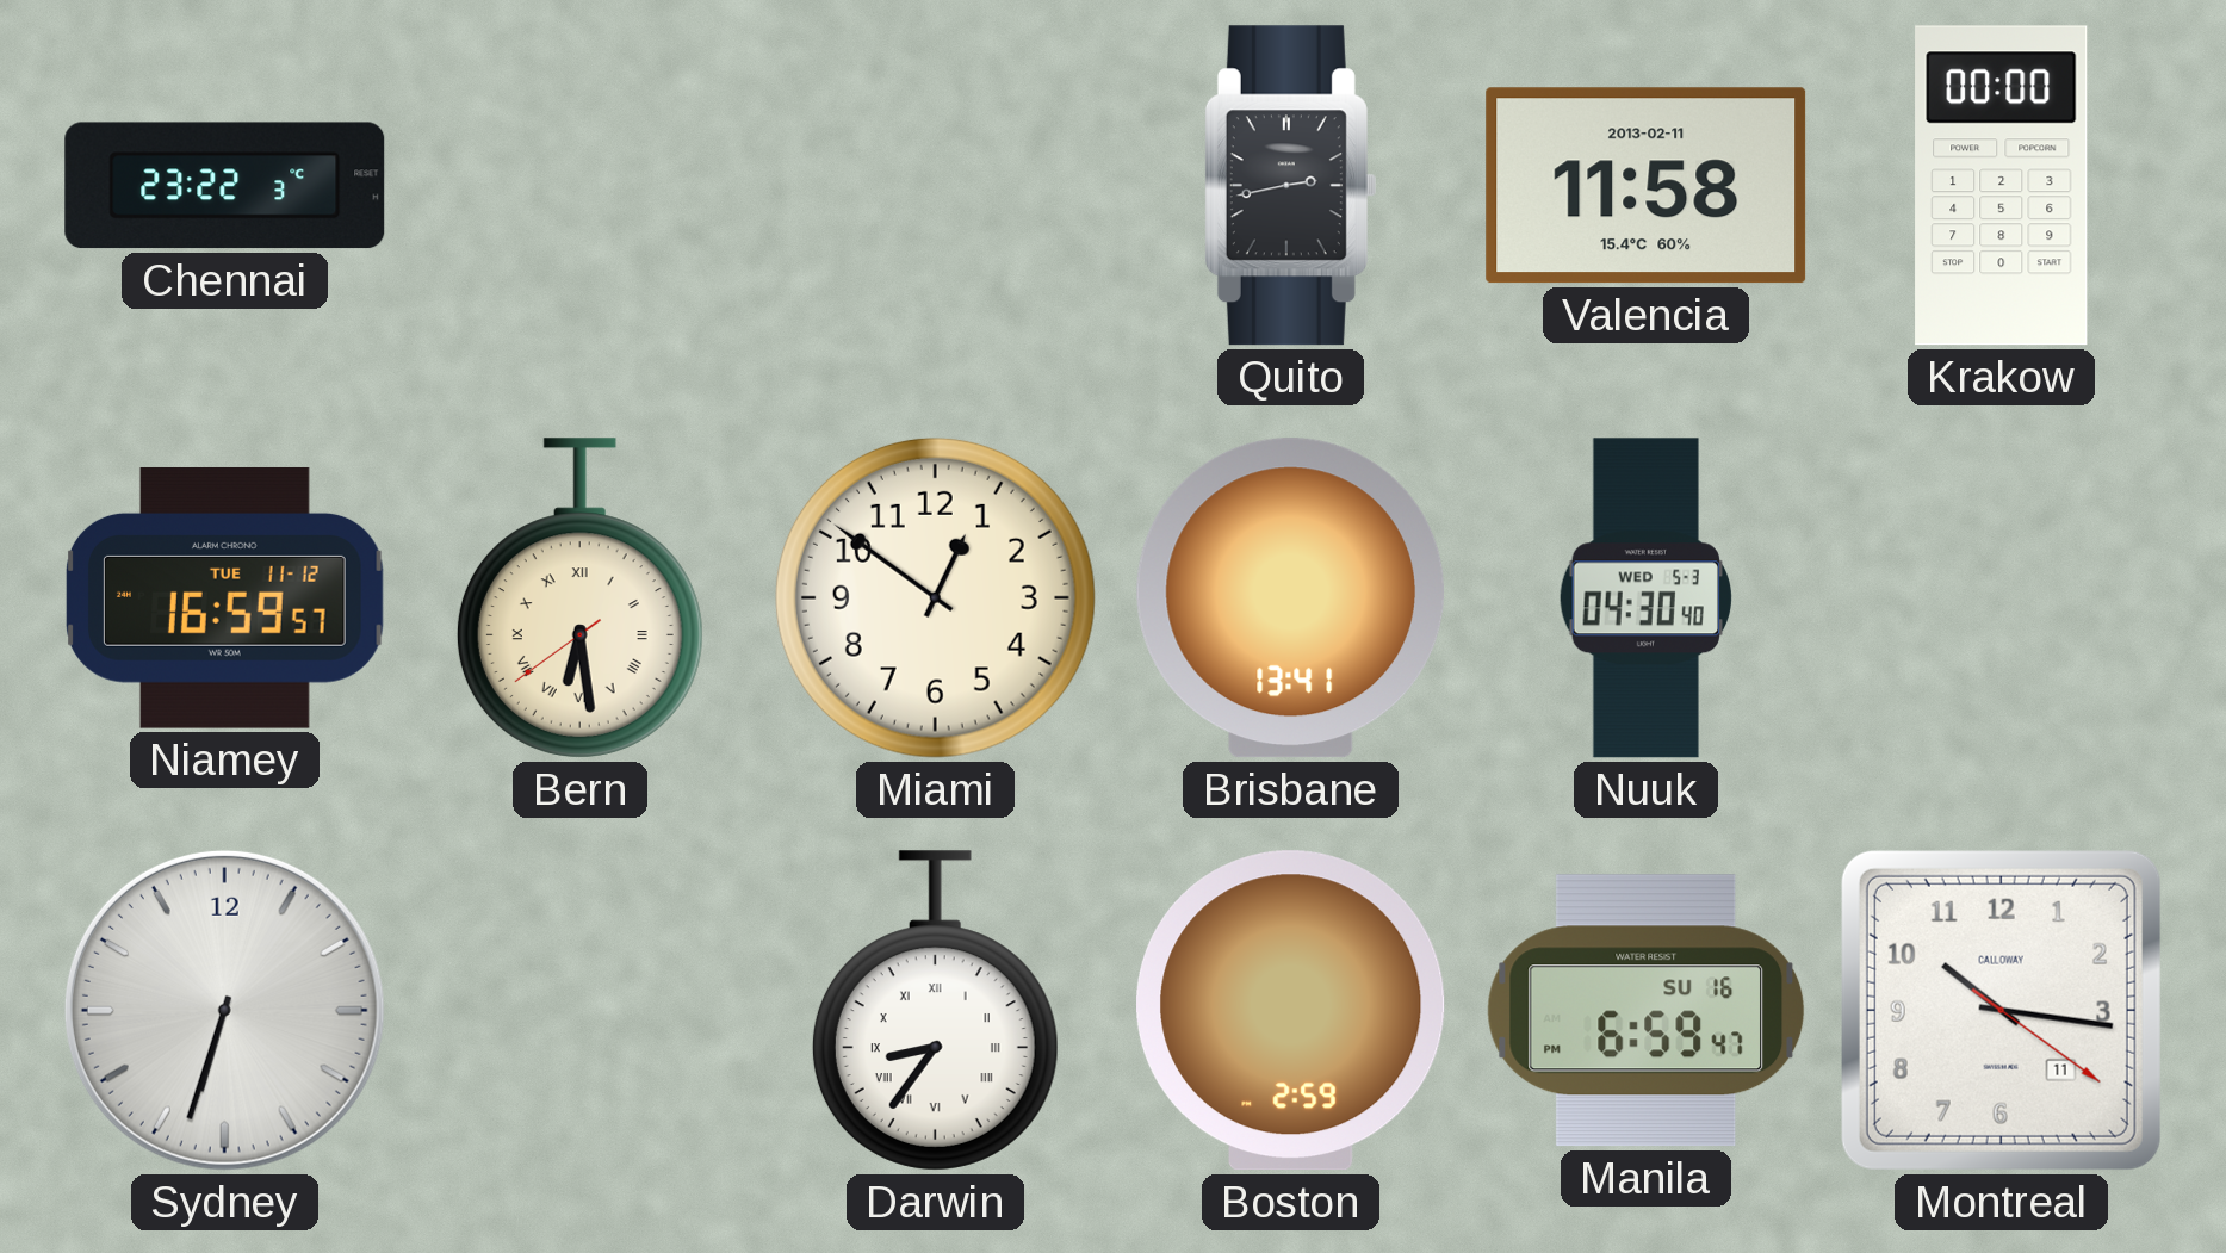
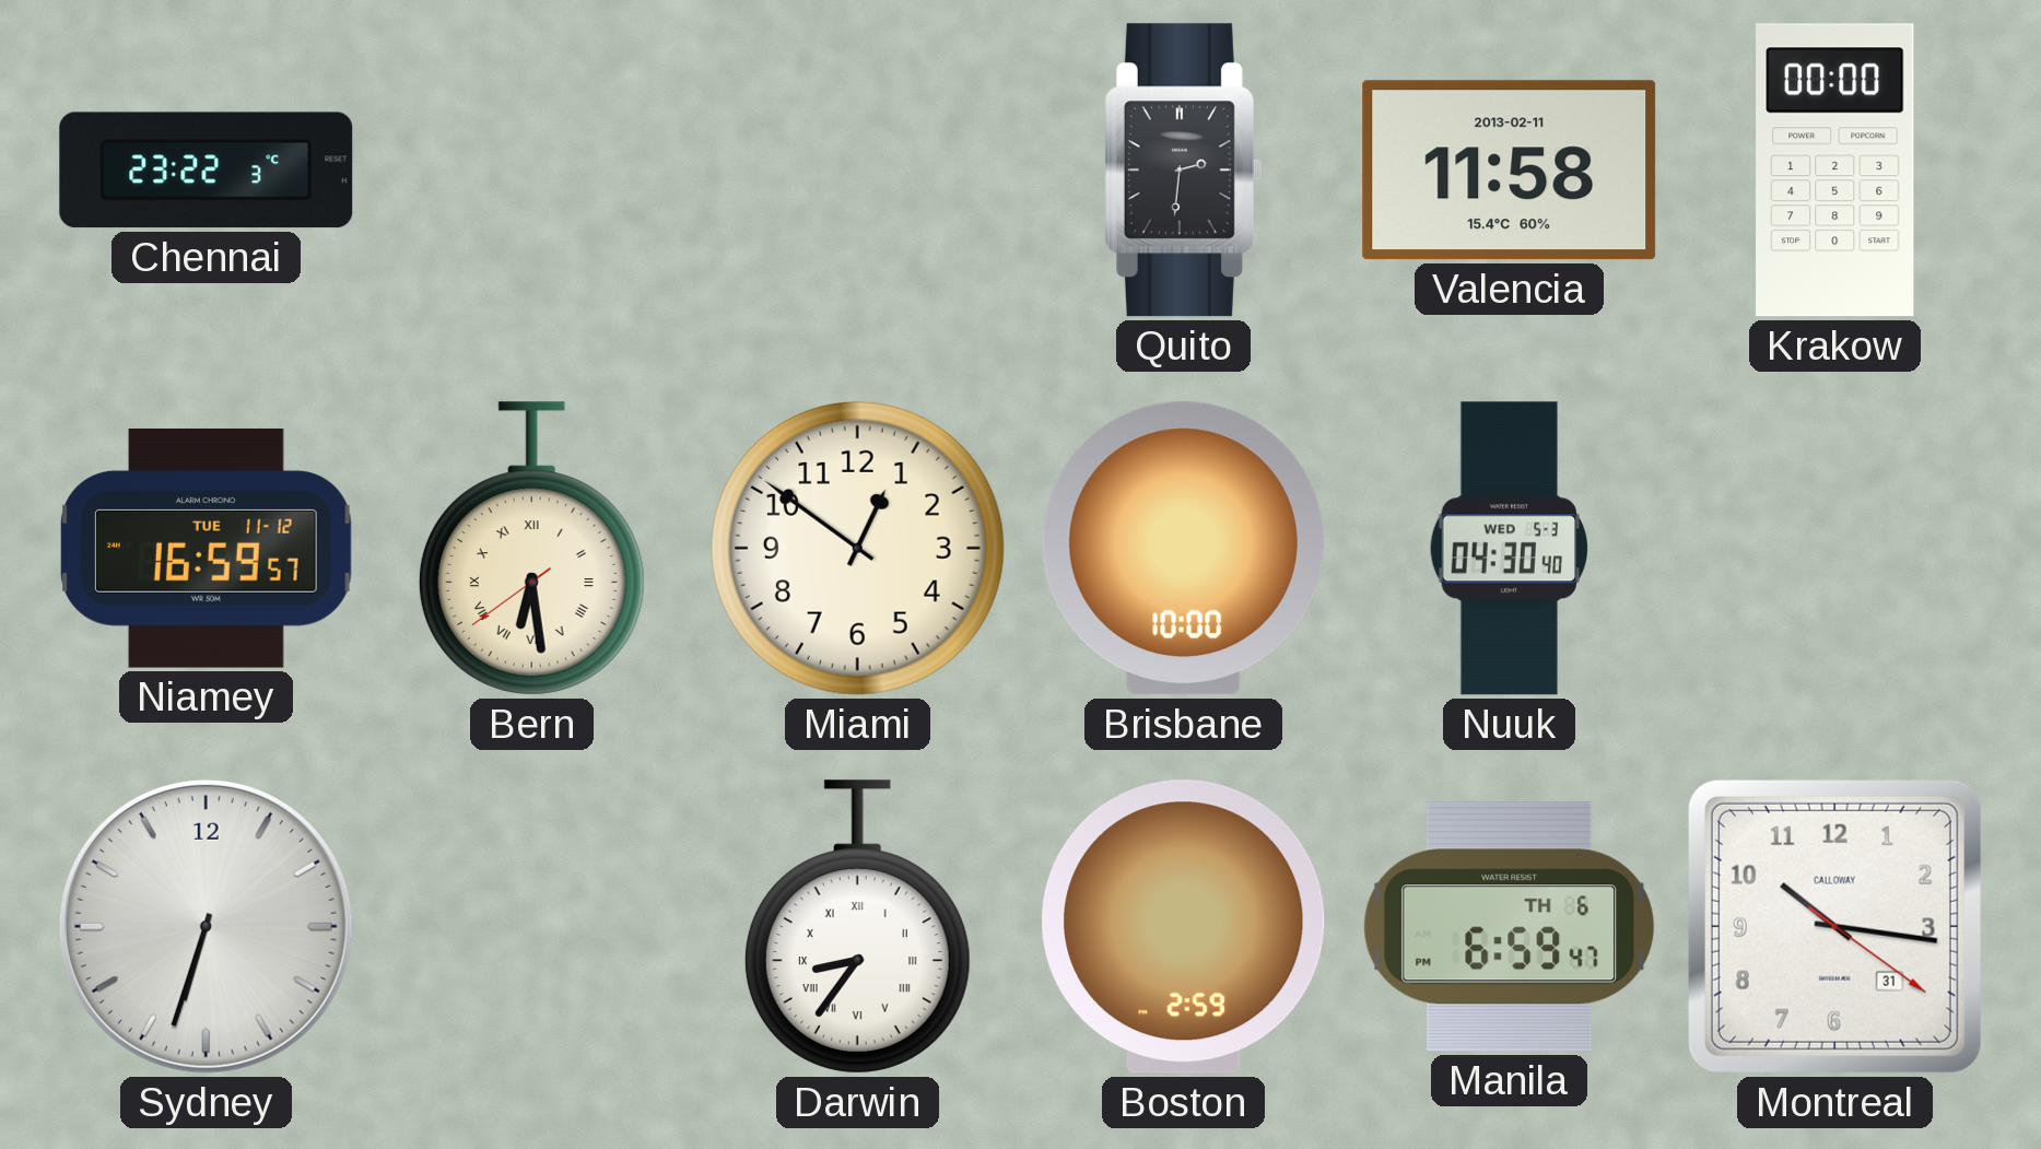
Quito: 2:43 -> 2:31
Brisbane: 13:41 -> 10:00
Manila date: SU 16 -> TH 6
Montreal date: 11 -> 31
